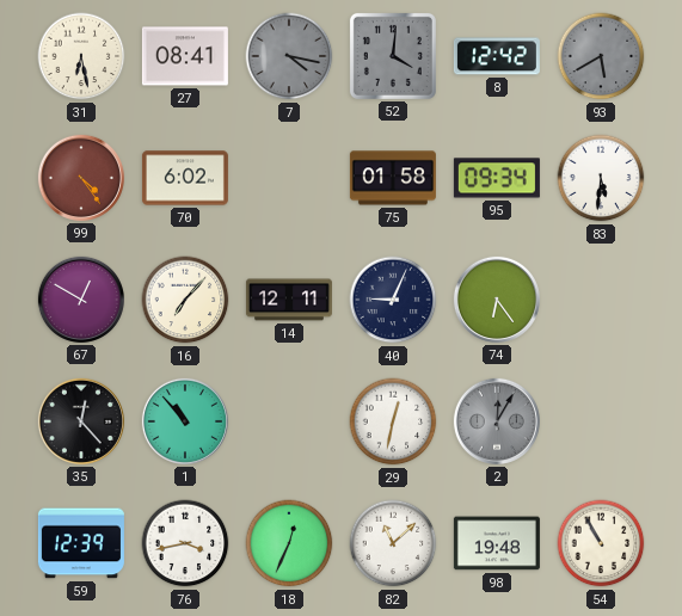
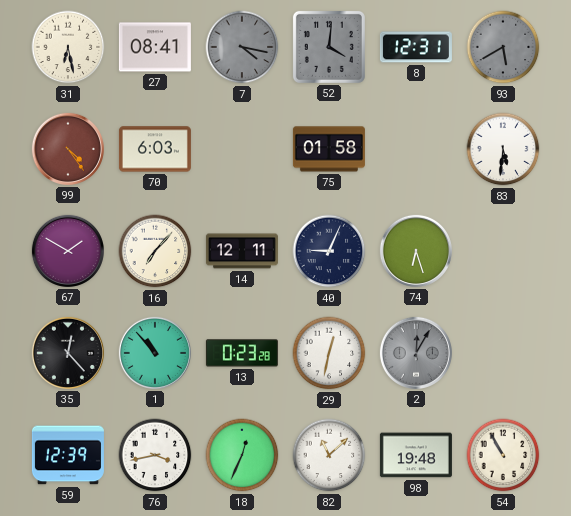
8: 12:42 -> 12:31
70: 6:02 -> 6:03
95: 09:34 -> none
67: 12:50 -> 1:50
74: 6:24 -> 6:27
13: none -> 0:23
